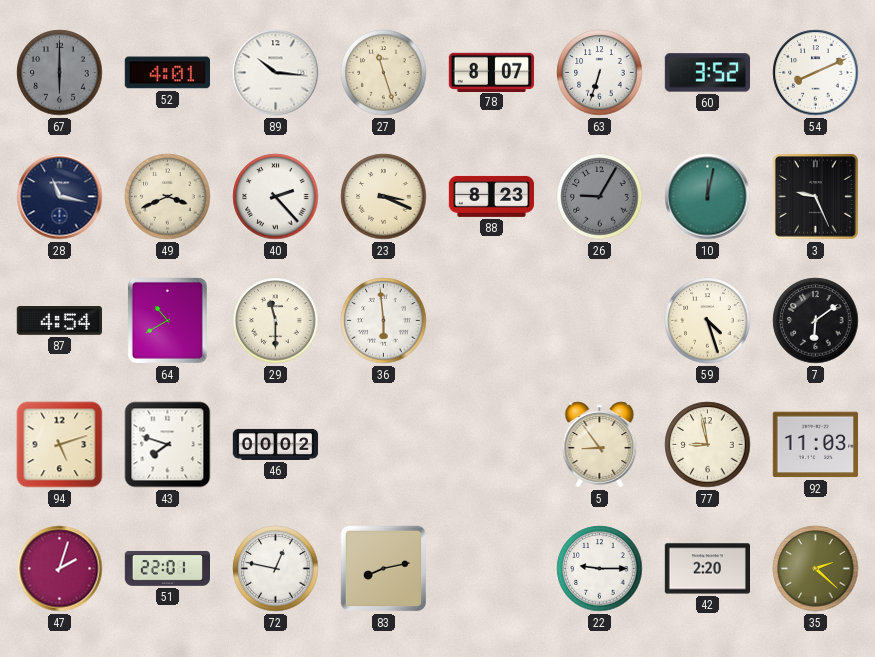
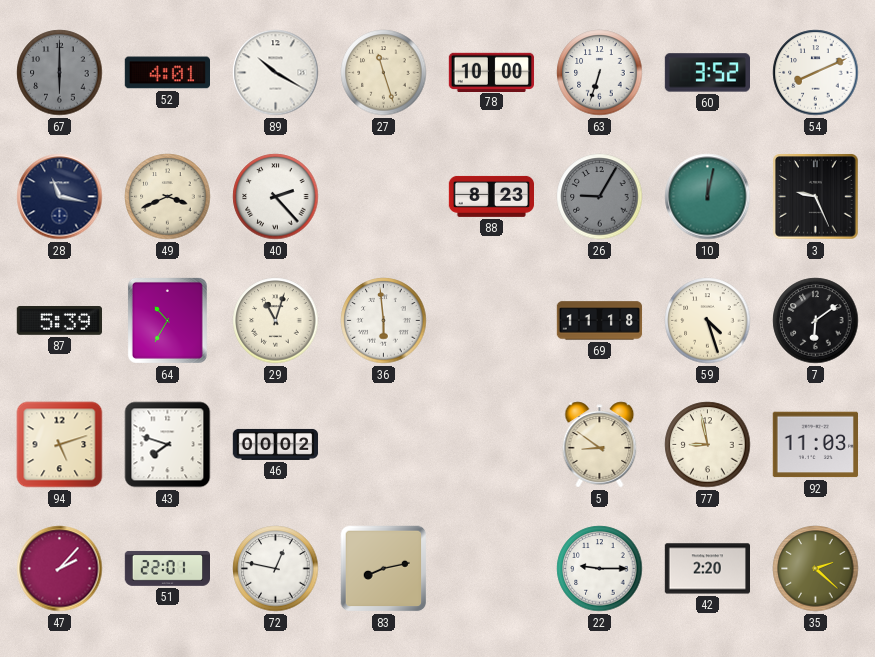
89: 10:16 -> 10:20
78: 8:07 -> 10:00
23: 3:19 -> none
87: 4:54 -> 5:39
64: 10:40 -> 10:35
29: 11:30 -> 11:03
69: none -> 11:18
5: 8:54 -> 8:51
47: 2:03 -> 2:07
